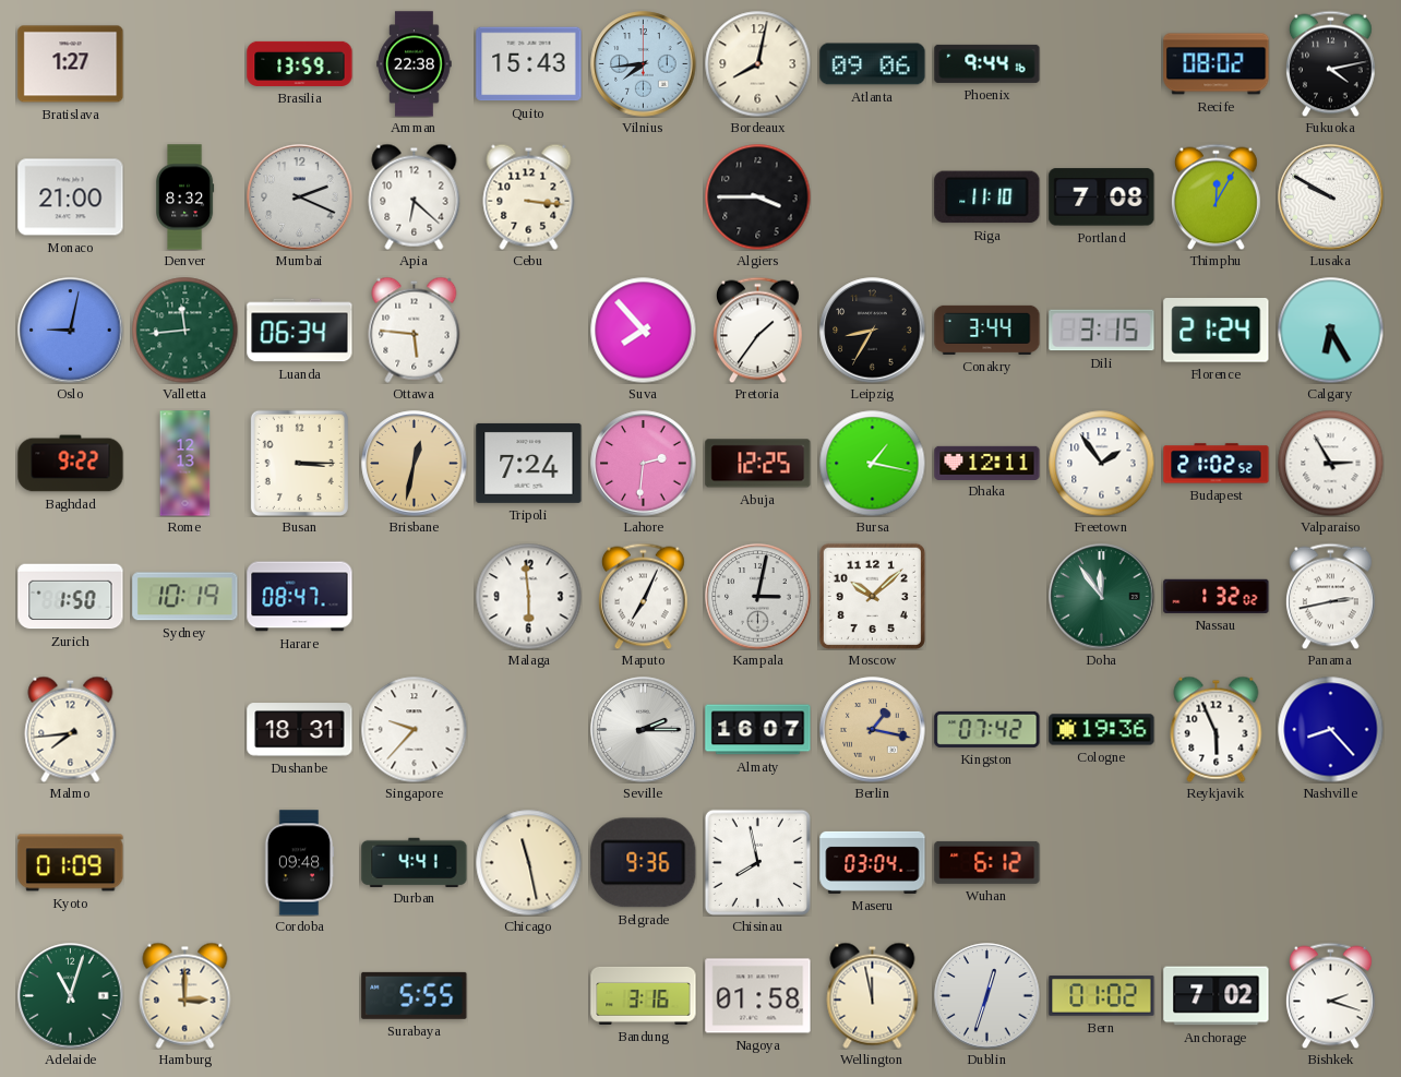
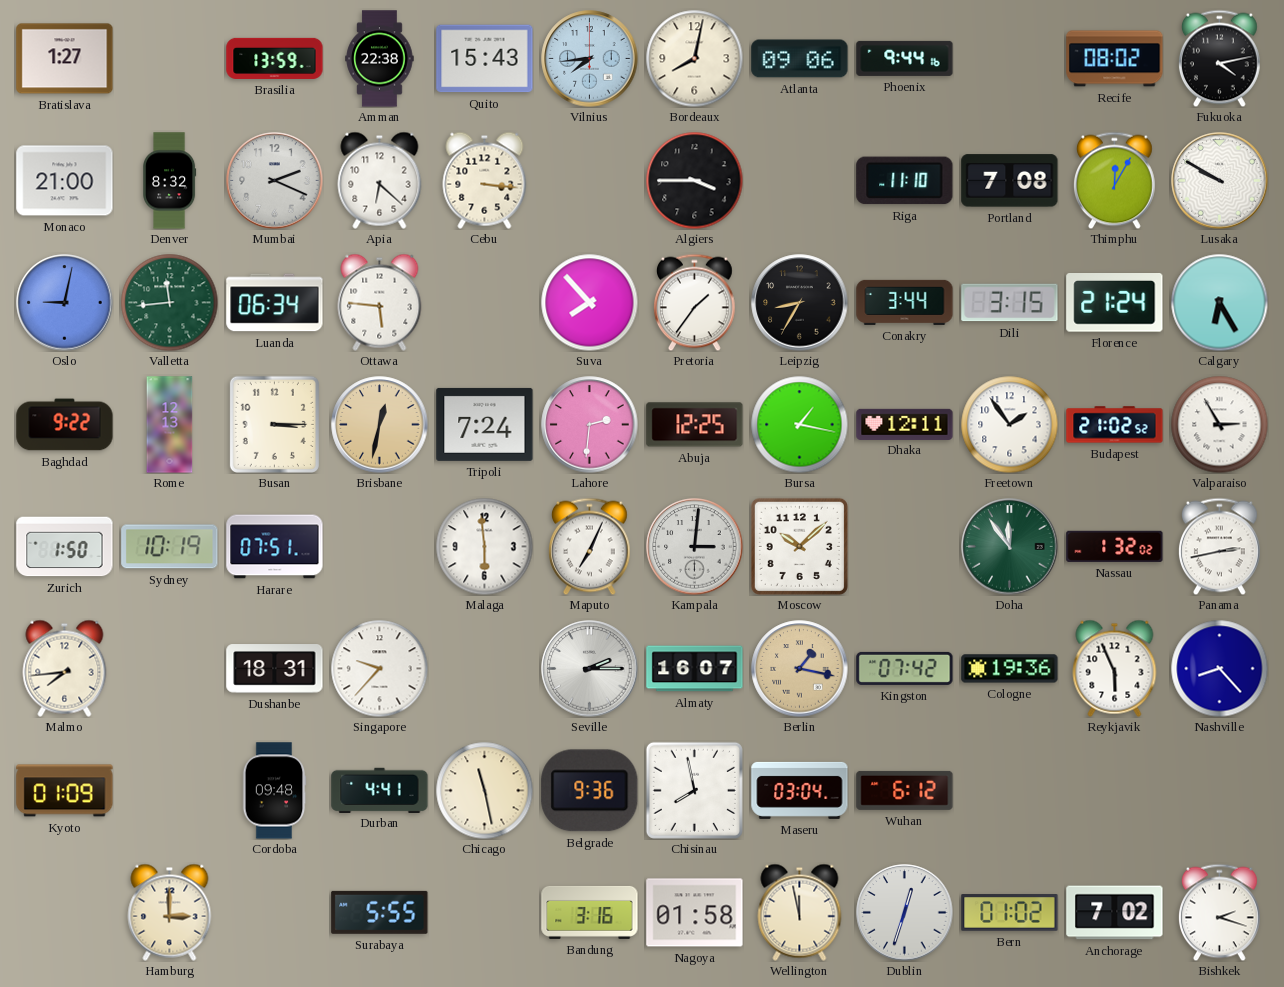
Harare: 08:47 -> 07:51
Kampala: 3:02 -> 3:01
Adelaide: 11:03 -> none
